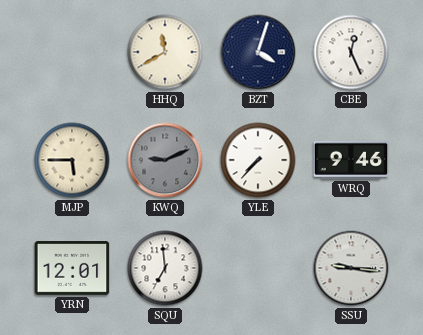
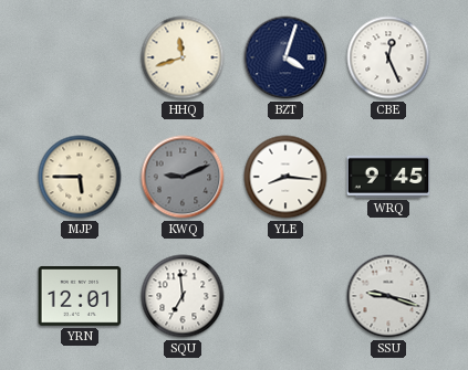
HHQ: 11:40 -> 11:42
YLE: 7:37 -> 8:16
WRQ: 9:46 -> 9:45
SSU: 9:16 -> 9:18
